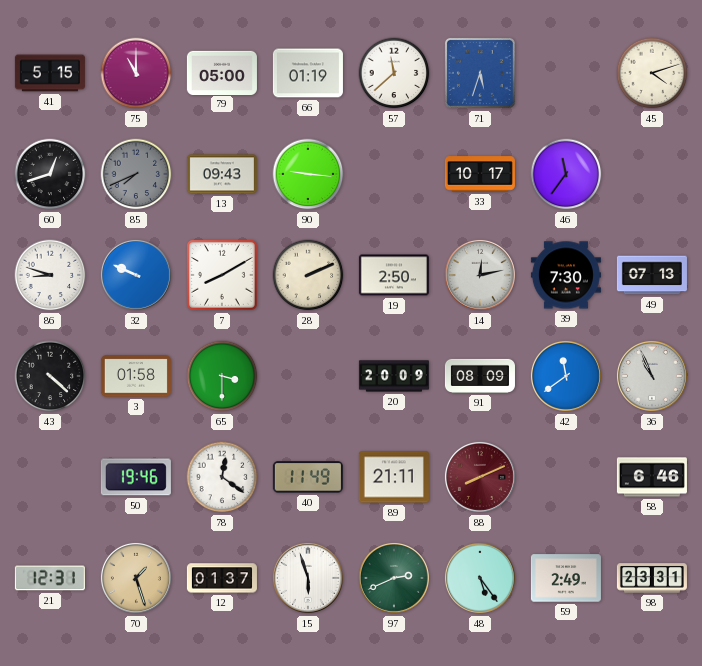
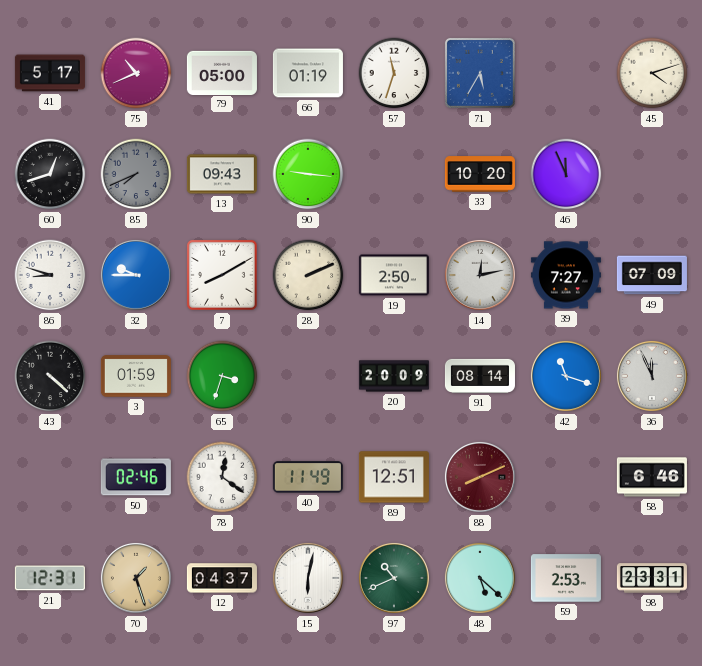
41: 5:15 -> 5:17
75: 11:00 -> 10:41
57: 11:38 -> 11:33
71: 5:33 -> 5:35
33: 10:17 -> 10:20
46: 11:36 -> 11:56
32: 9:49 -> 9:45
39: 7:30 -> 7:27
49: 07:13 -> 07:09
3: 01:58 -> 01:59
65: 3:30 -> 3:33
91: 08:09 -> 08:14
42: 11:39 -> 11:18
36: 10:56 -> 11:56
50: 19:46 -> 02:46
89: 21:11 -> 12:51
12: 01:37 -> 04:37
15: 5:57 -> 6:02
97: 2:41 -> 10:41
48: 5:24 -> 5:22
59: 2:49 -> 2:53
